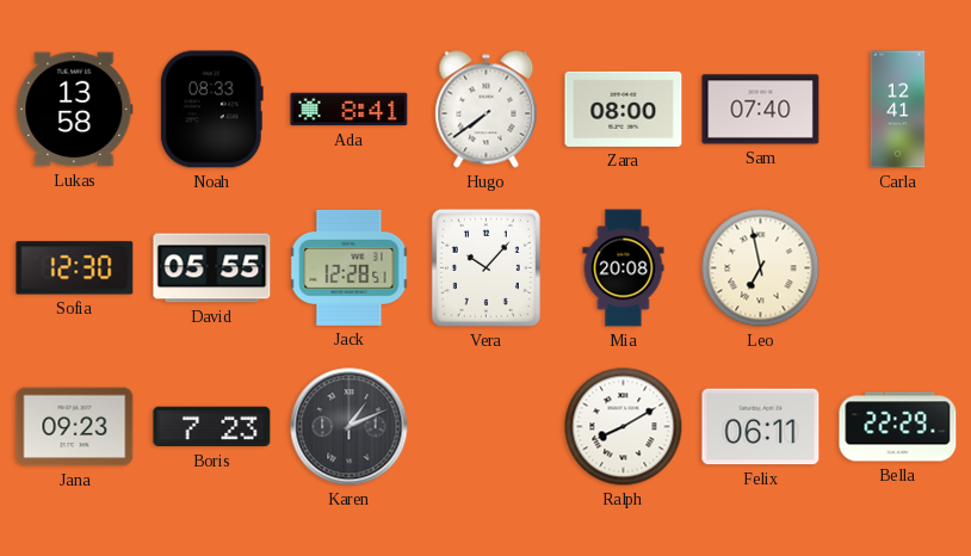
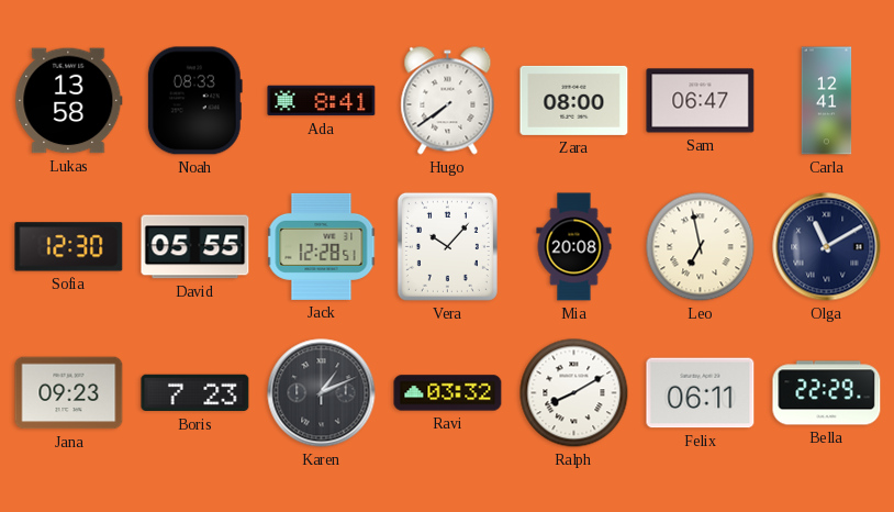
Sam: 07:40 -> 06:47
Olga: none -> 11:10
Ravi: none -> 03:32
